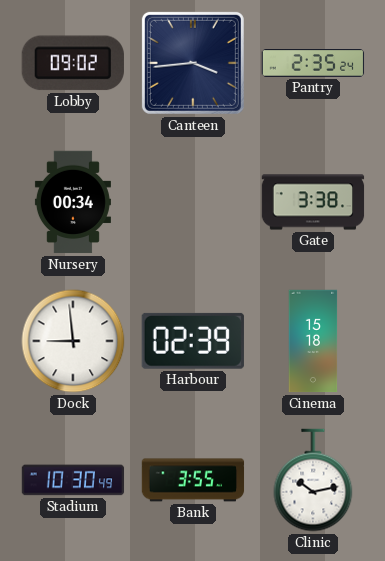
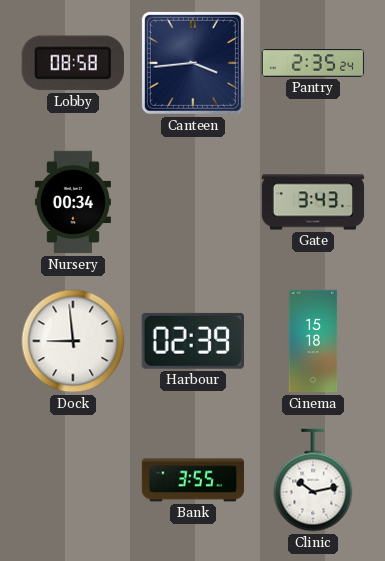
Lobby: 09:02 -> 08:58
Gate: 3:38 -> 3:43
Stadium: 10:30 -> none
